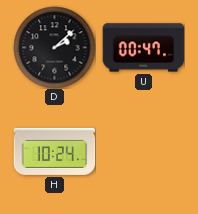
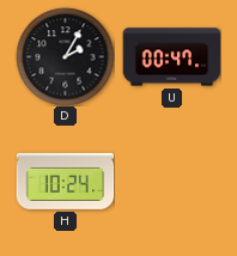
D: 2:08 -> 2:05
